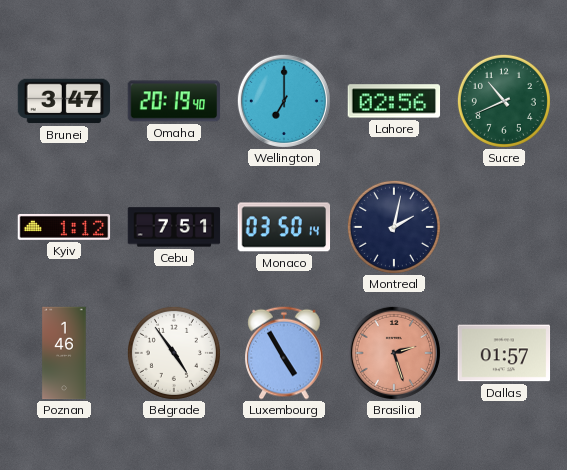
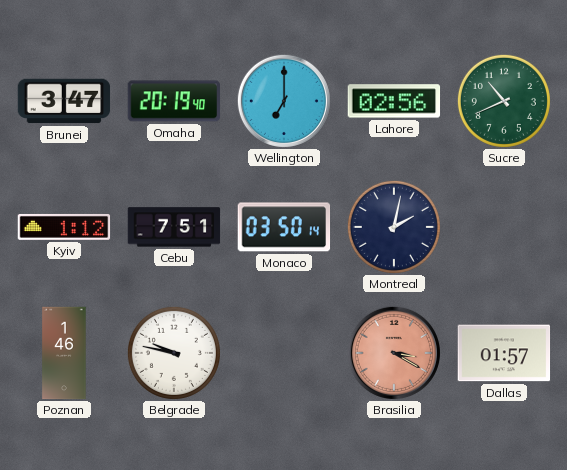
Belgrade: 4:54 -> 9:47
Luxembourg: 4:55 -> none
Brasilia: 2:27 -> 3:20
